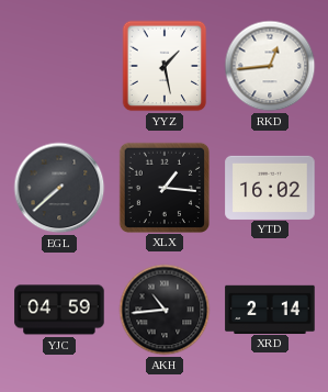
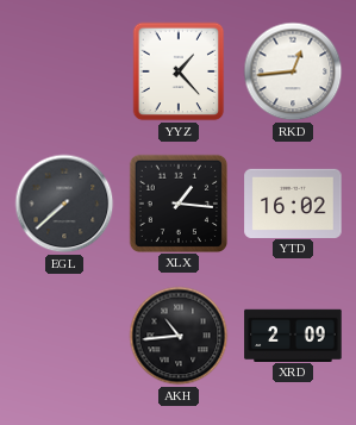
YYZ: 1:28 -> 1:23
YJC: 04:59 -> none
XRD: 2:14 -> 2:09
